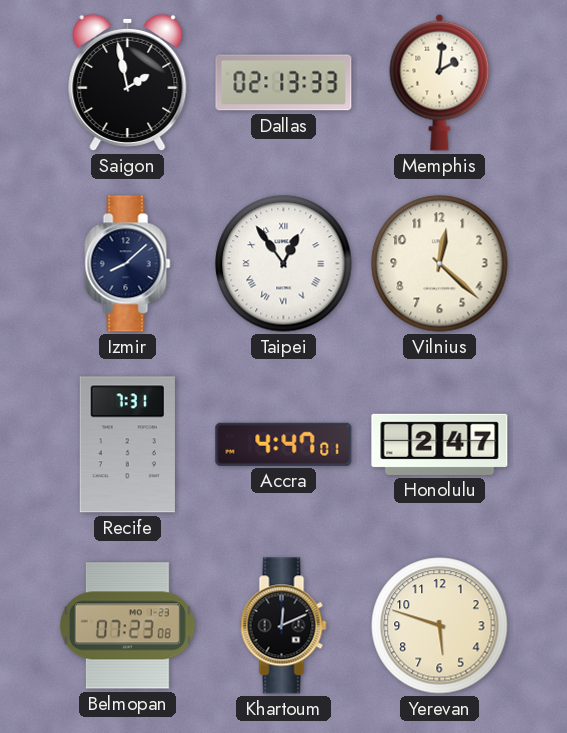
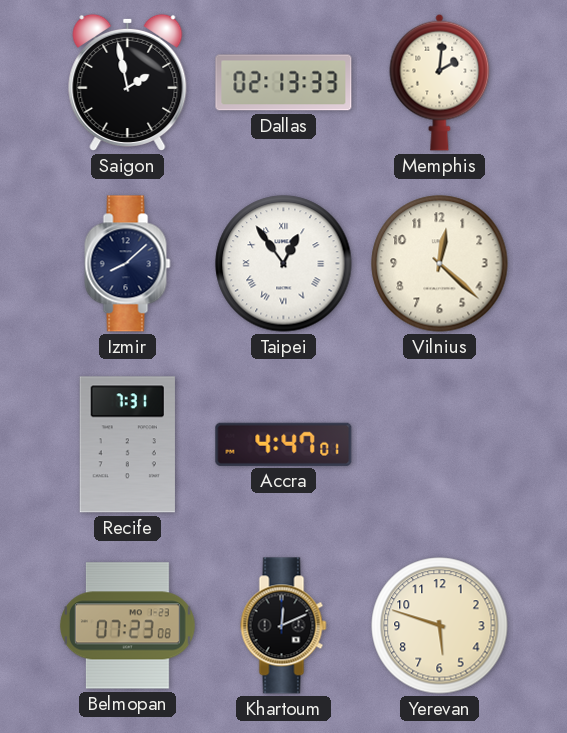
Honolulu: 2:47 -> none
